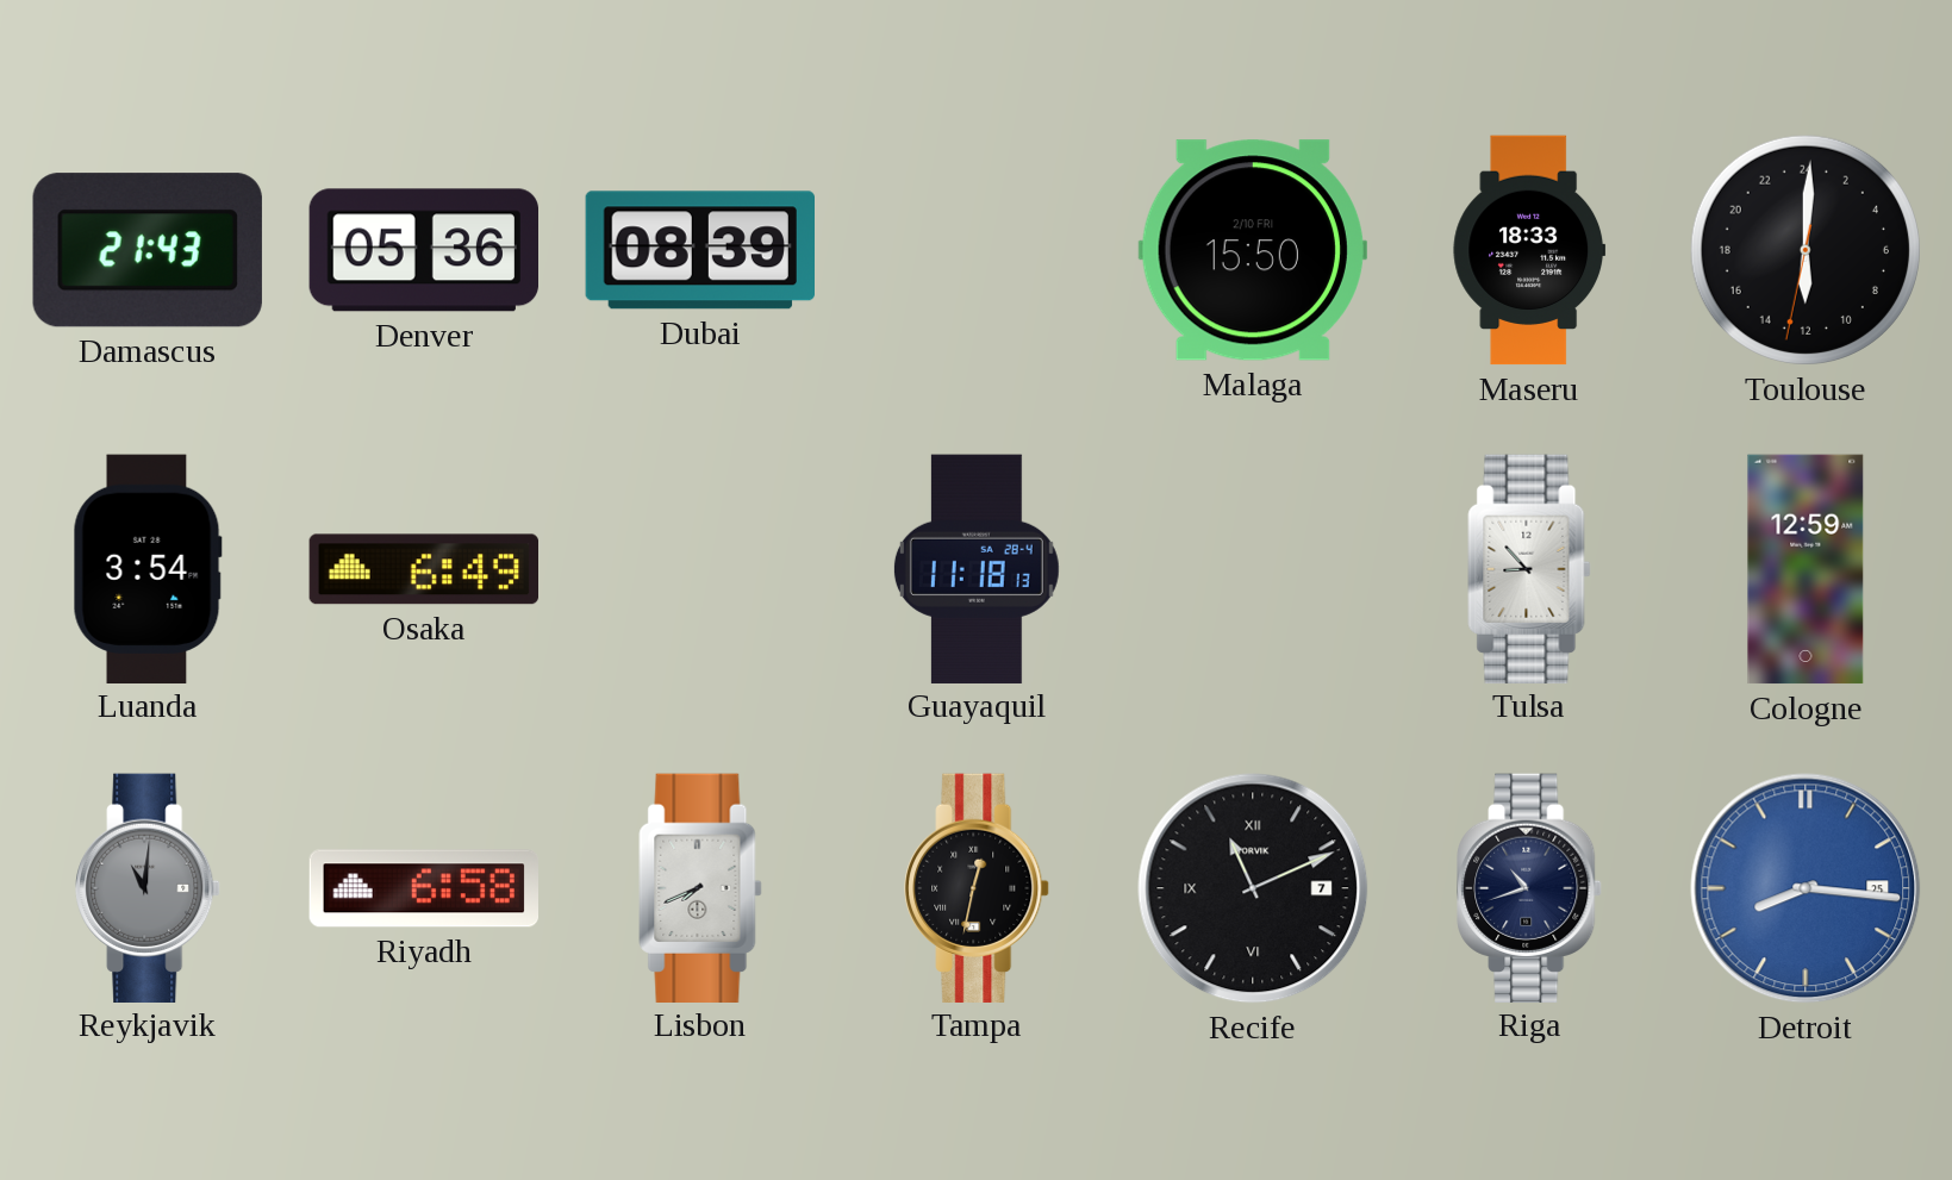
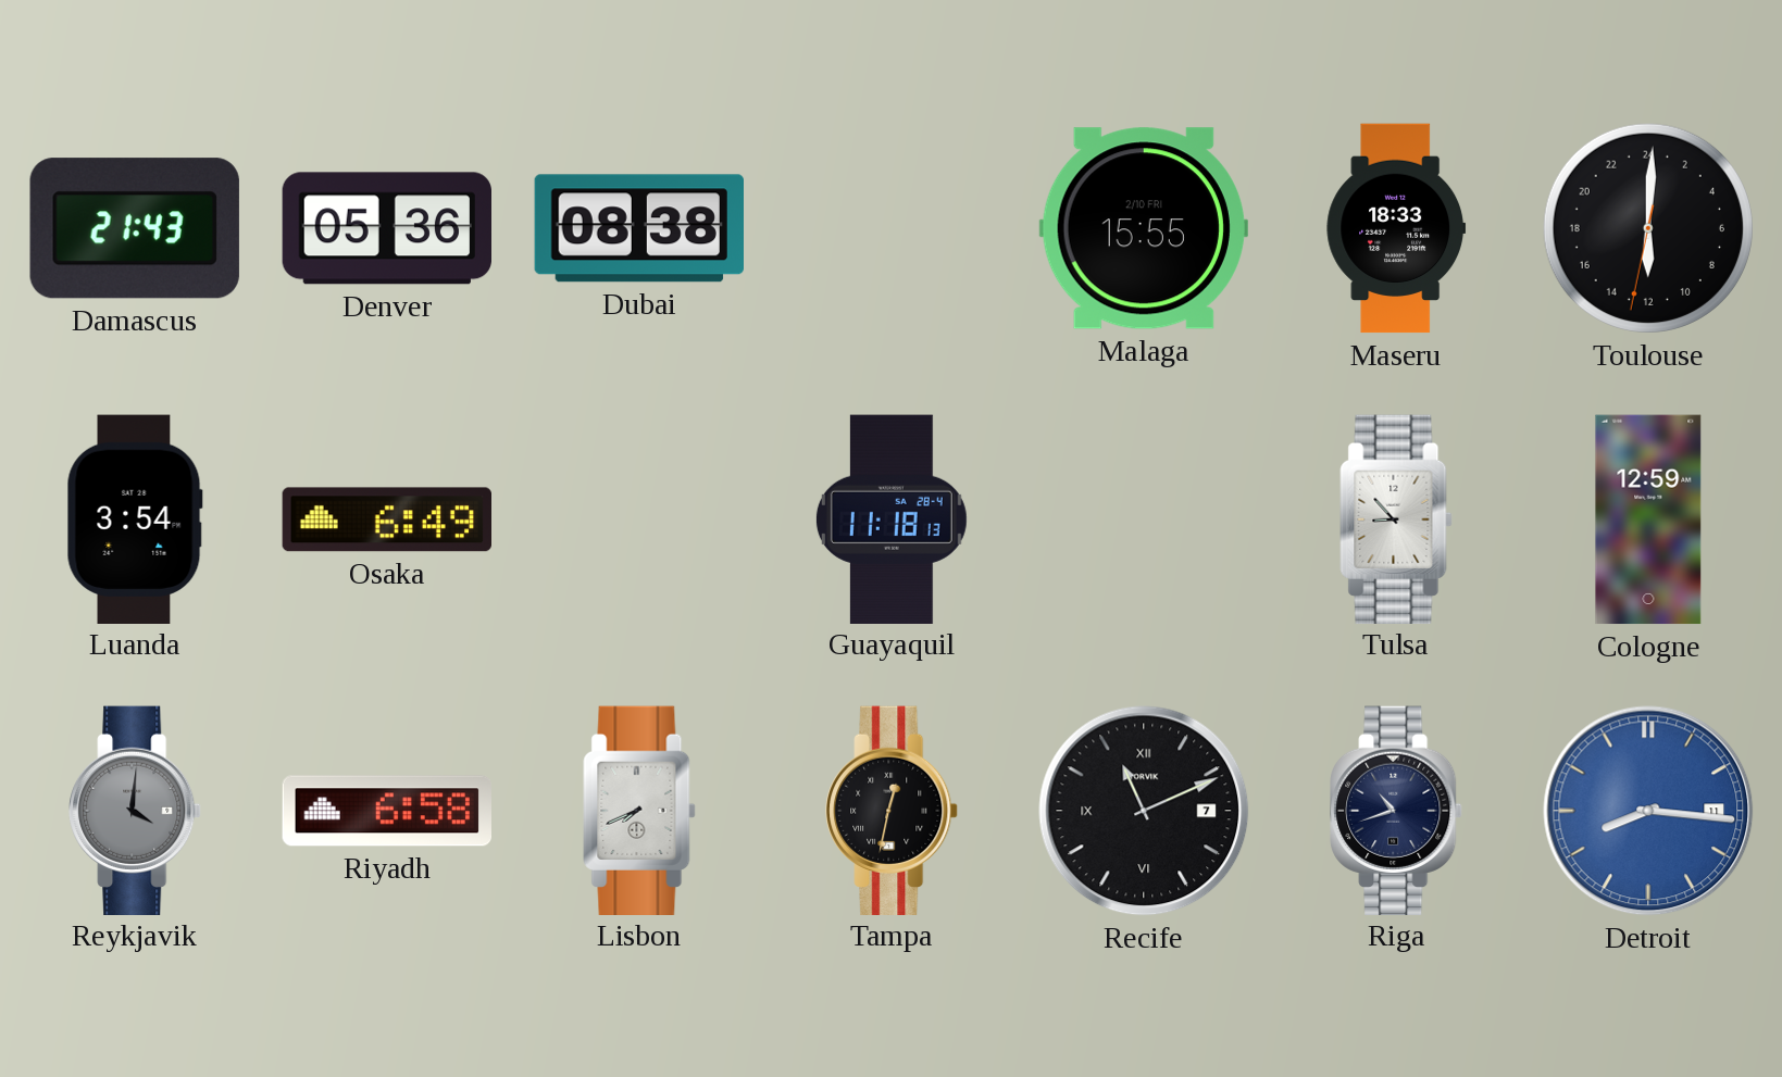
Dubai: 08:39 -> 08:38
Malaga: 15:50 -> 15:55
Reykjavik: 11:01 -> 4:01
Detroit date: 25 -> 11
